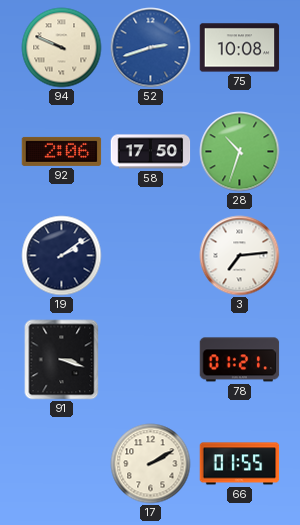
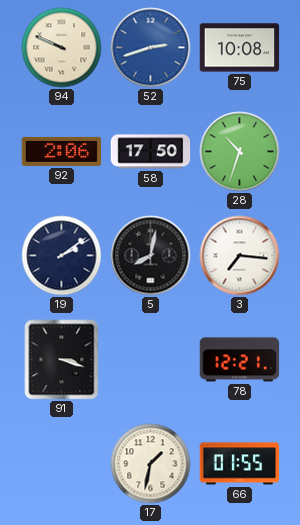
5: none -> 8:02
3: 7:14 -> 7:16
78: 01:21 -> 12:21
17: 2:10 -> 1:32
